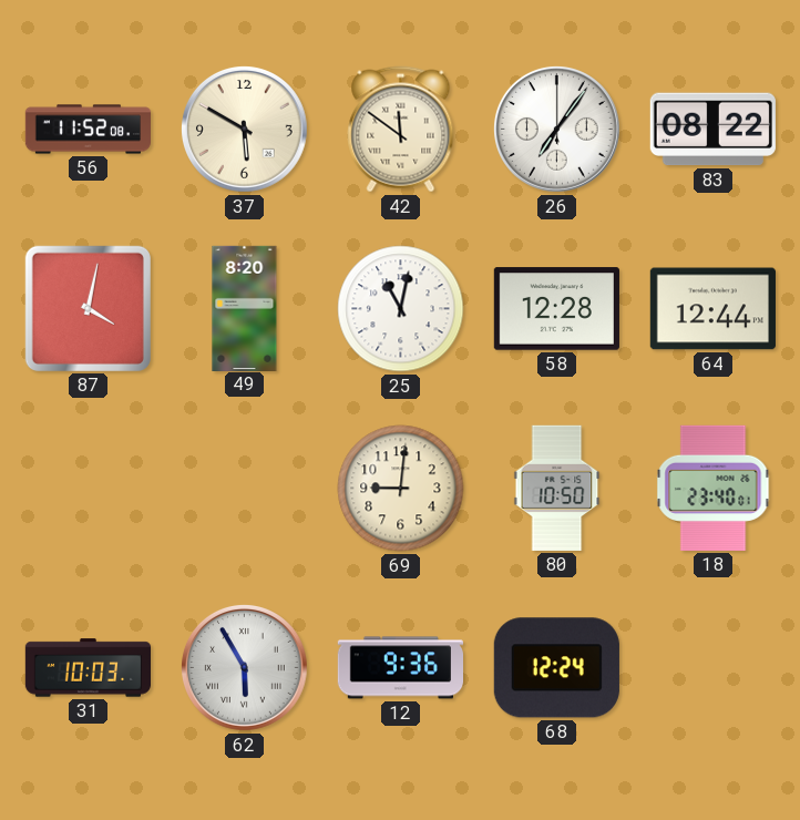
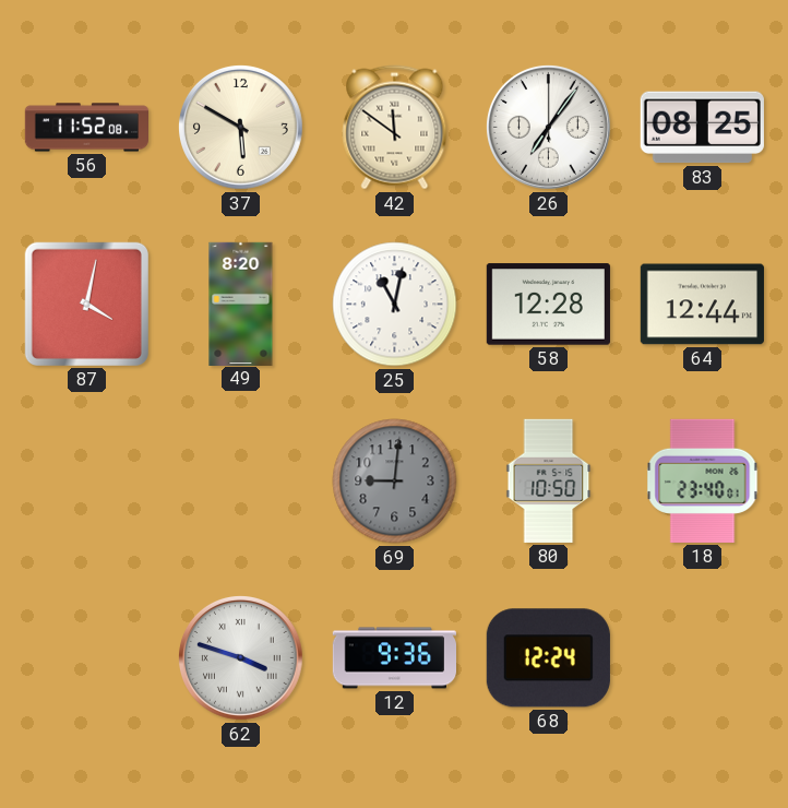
83: 08:22 -> 08:25
69 dial: cream -> grey
31: 10:03 -> none
62: 5:55 -> 3:48
